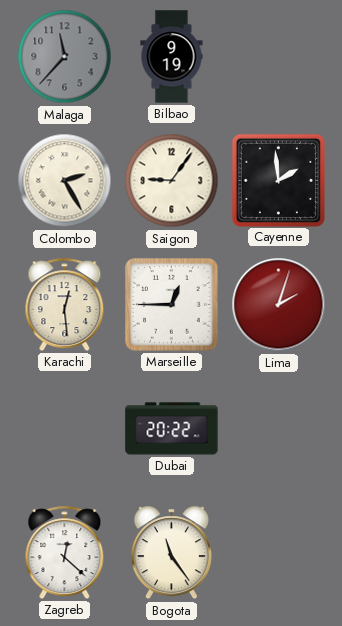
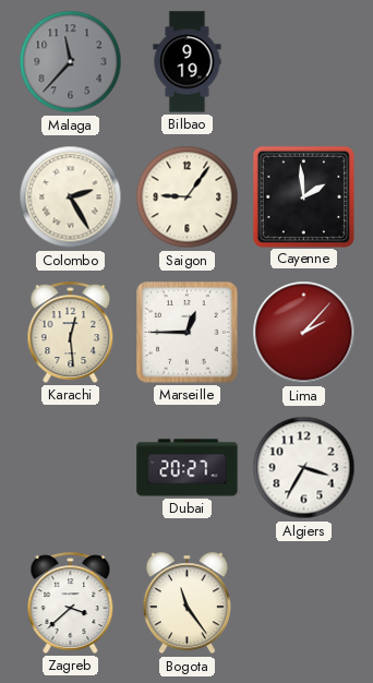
Lima: 2:03 -> 2:07
Dubai: 20:22 -> 20:27
Algiers: none -> 3:35
Zagreb: 12:22 -> 3:38
